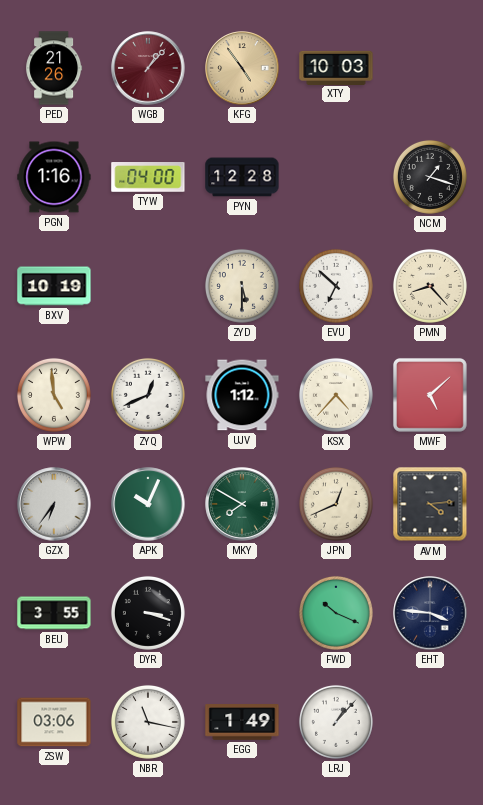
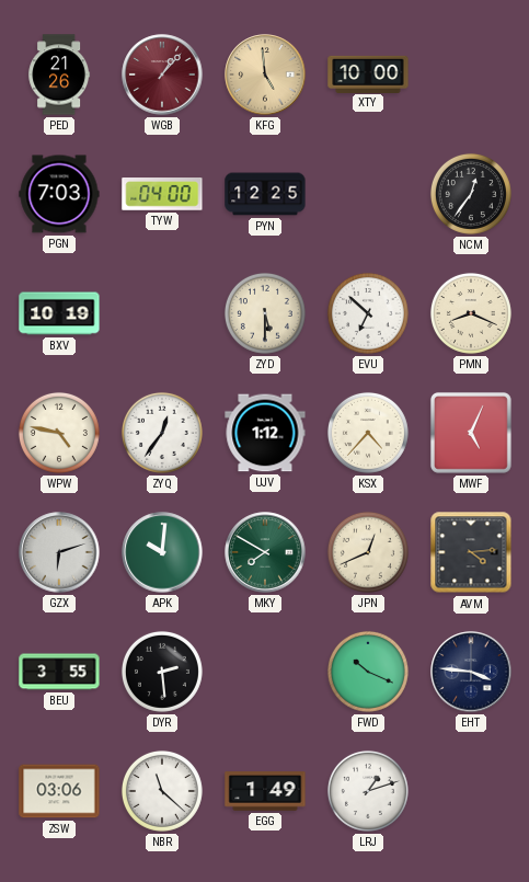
KFG: 4:54 -> 4:59
XTY: 10:03 -> 10:00
PGN: 1:16 -> 7:03
PYN: 12:28 -> 12:25
NCM: 1:18 -> 12:36
PMN: 8:23 -> 8:19
WPW: 4:59 -> 4:47
ZYQ: 12:41 -> 12:36
MWF: 5:08 -> 5:04
GZX: 6:36 -> 6:12
APK: 10:04 -> 10:01
DYR: 3:18 -> 2:29
NBR: 11:17 -> 11:22
LRJ: 1:07 -> 1:12
